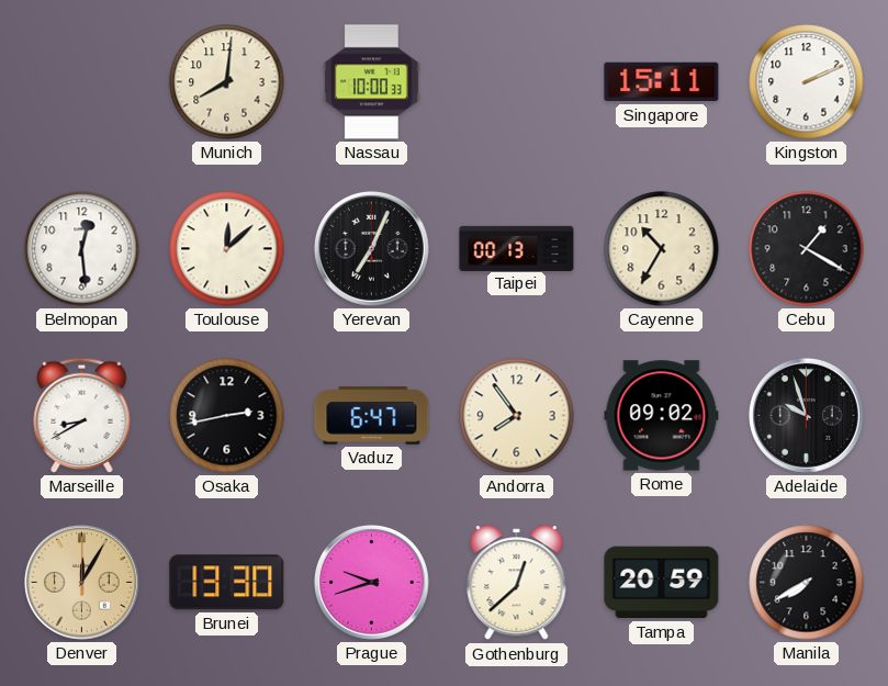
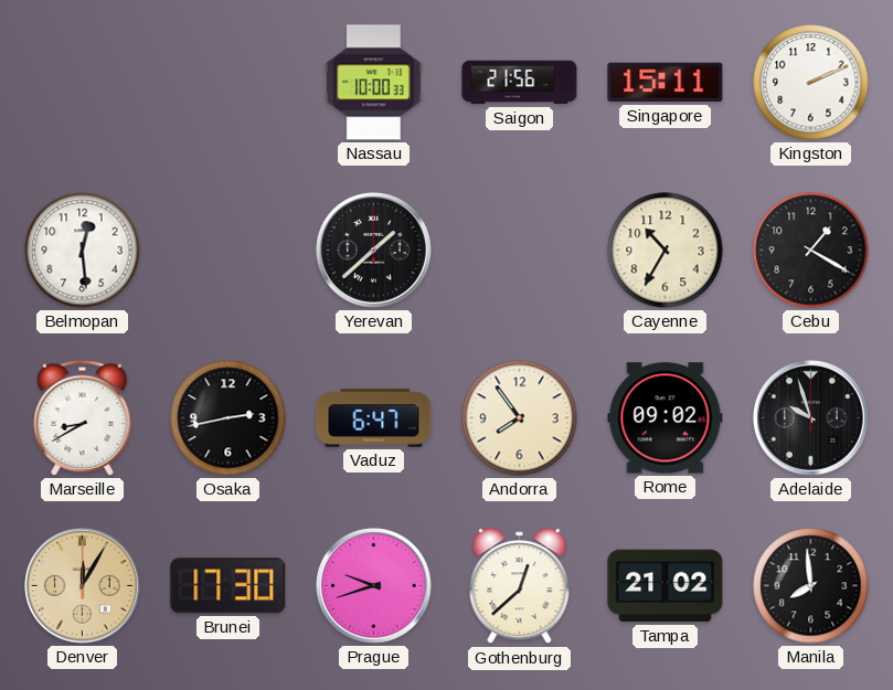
Munich: 8:01 -> none
Saigon: none -> 21:56
Toulouse: 12:08 -> none
Yerevan: 7:04 -> 1:38
Taipei: 00:13 -> none
Brunei: 13:30 -> 17:30
Tampa: 20:59 -> 21:02
Manila: 7:40 -> 7:59
